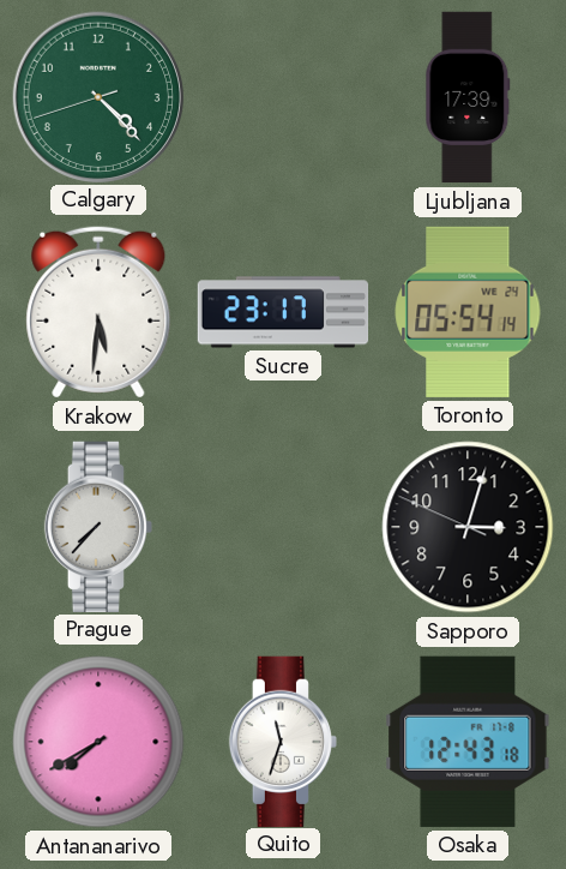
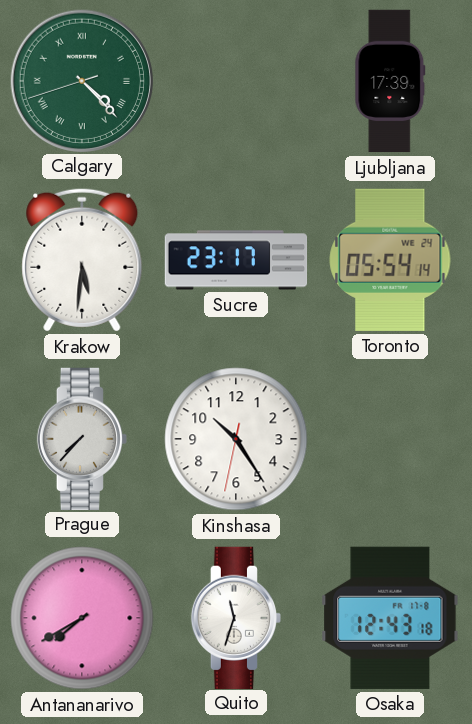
Calgary numerals: Arabic -> Roman
Kinshasa: none -> 10:24
Sapporo: 3:02 -> none
